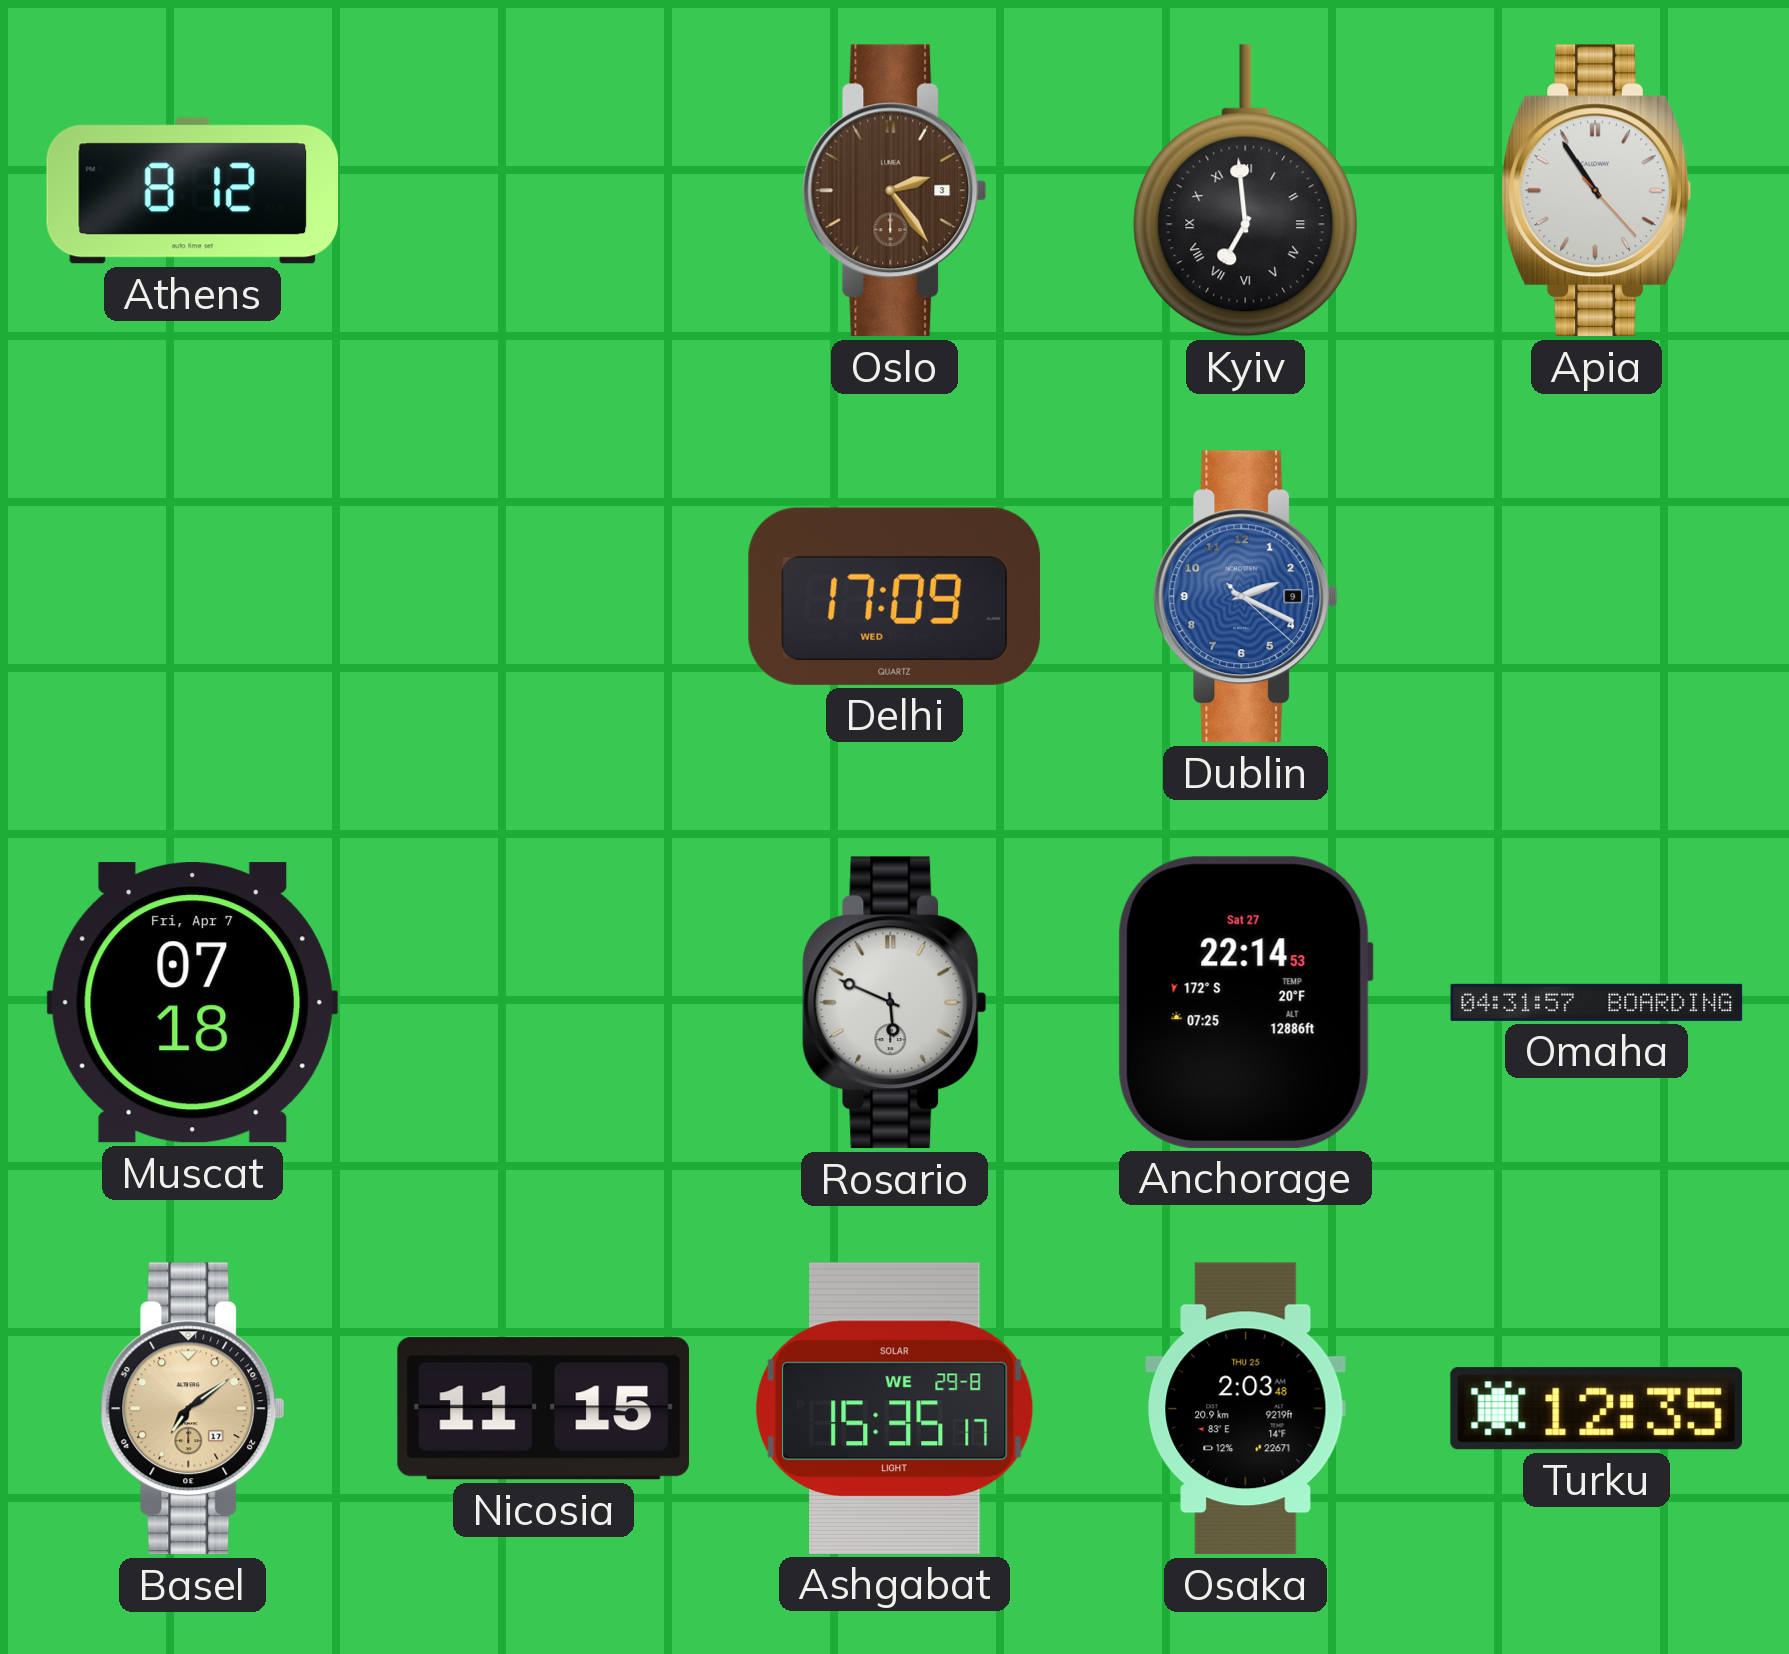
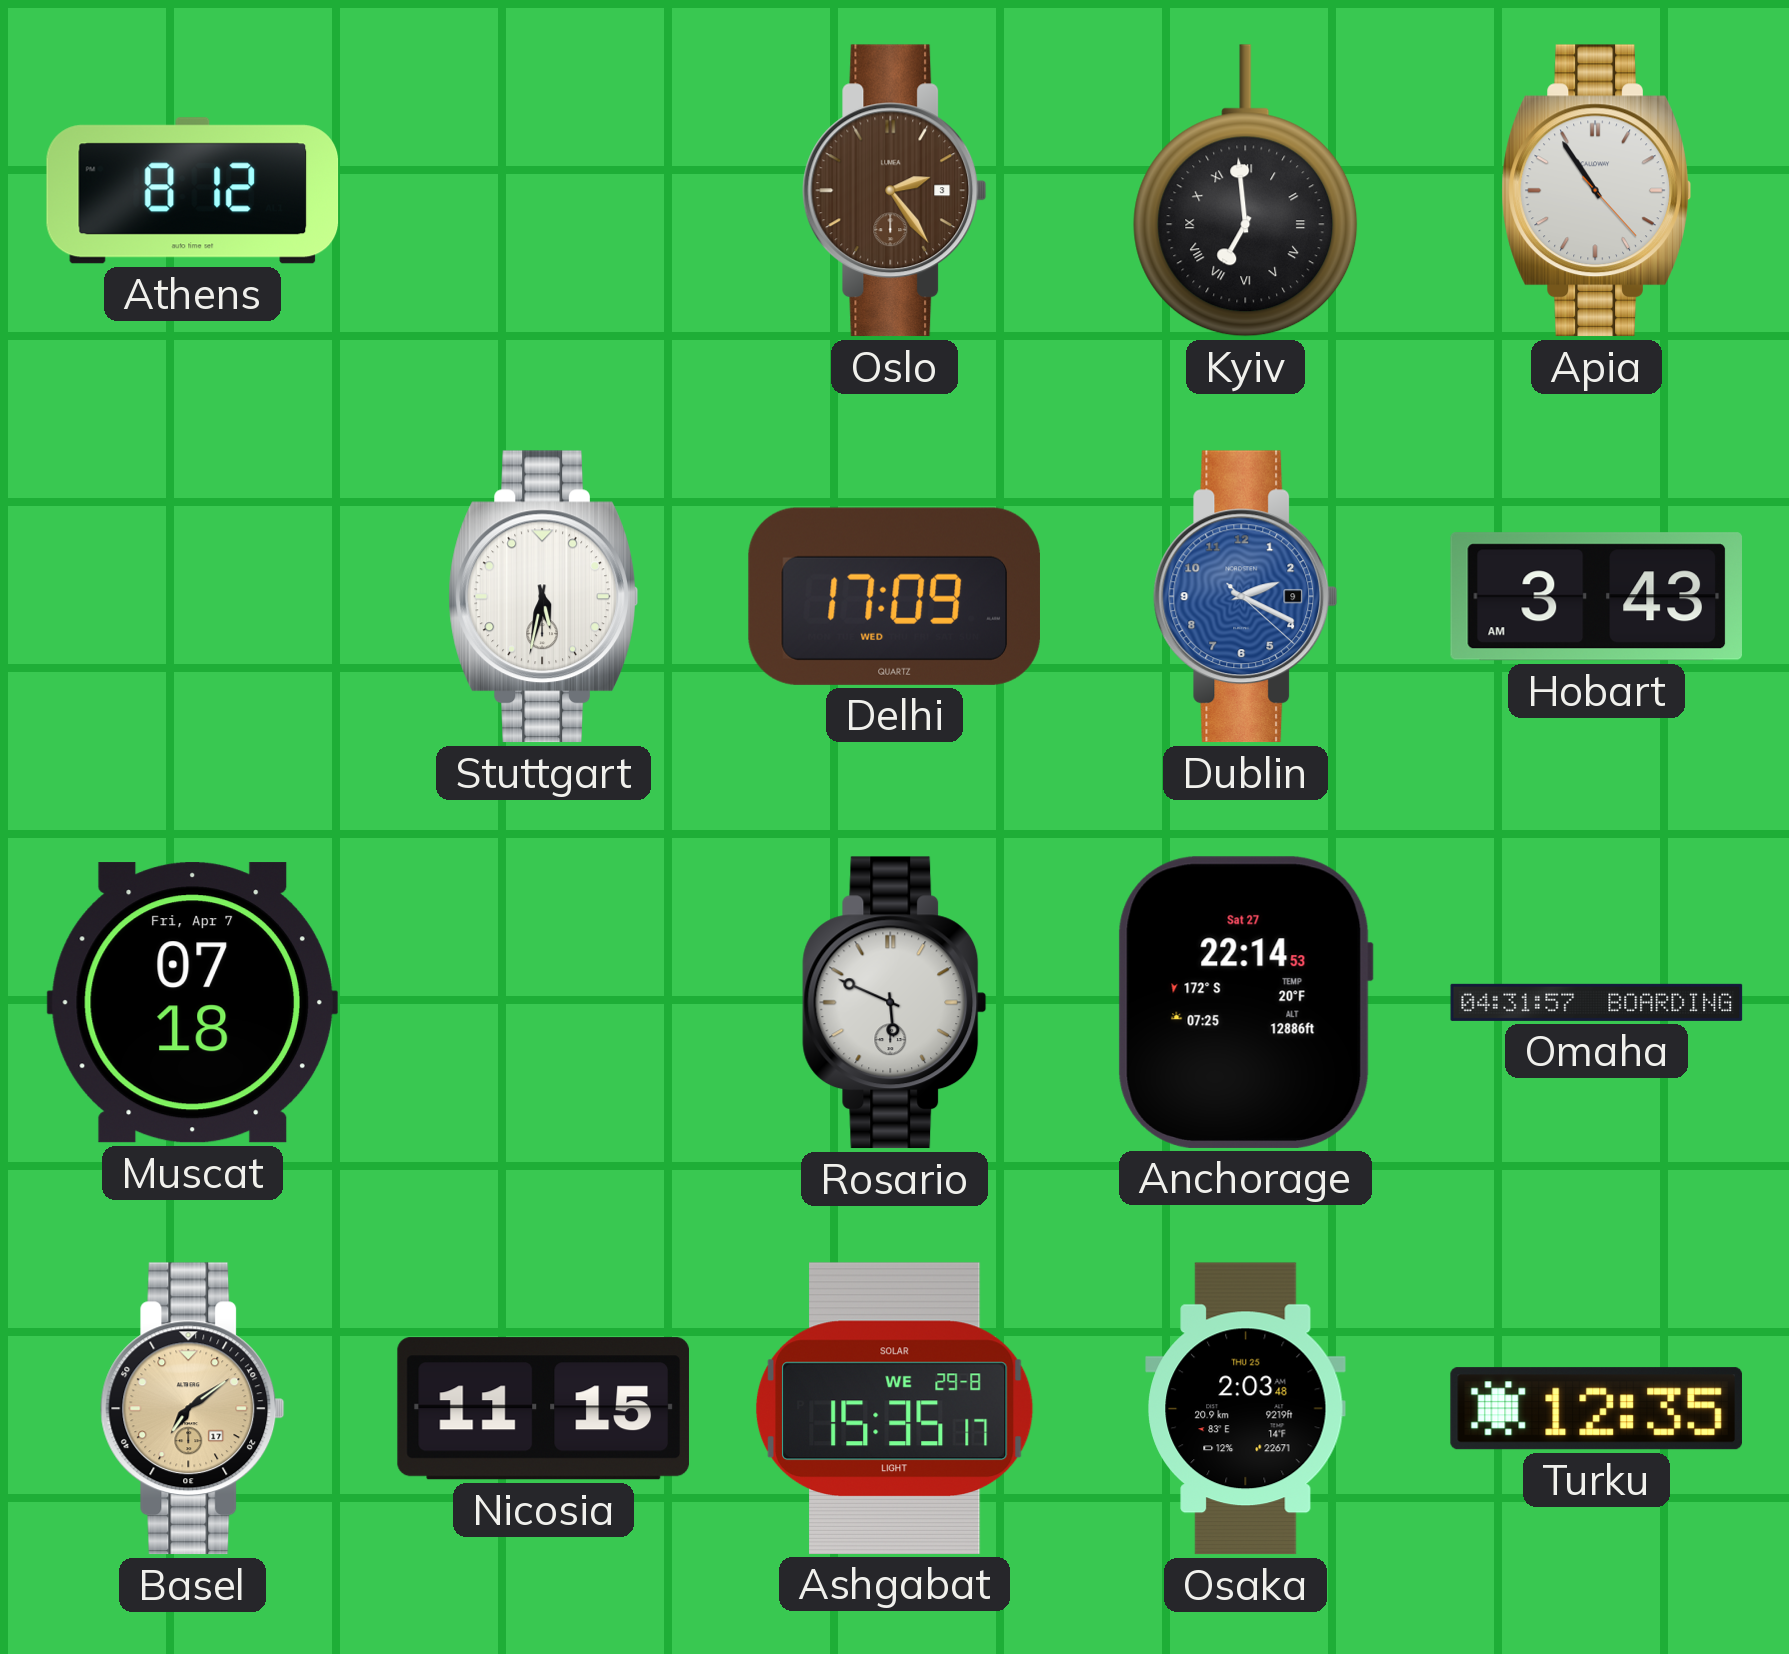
Stuttgart: none -> 5:32
Hobart: none -> 3:43
